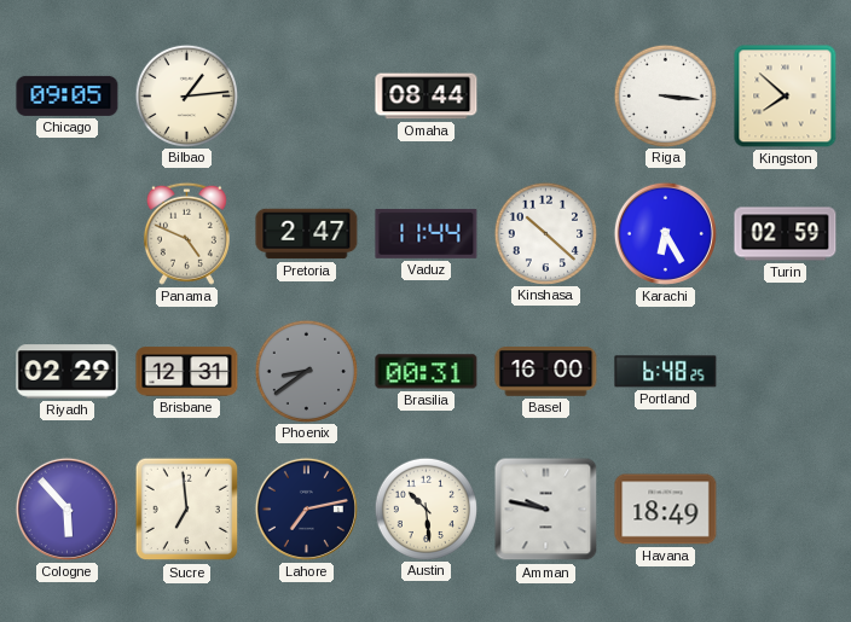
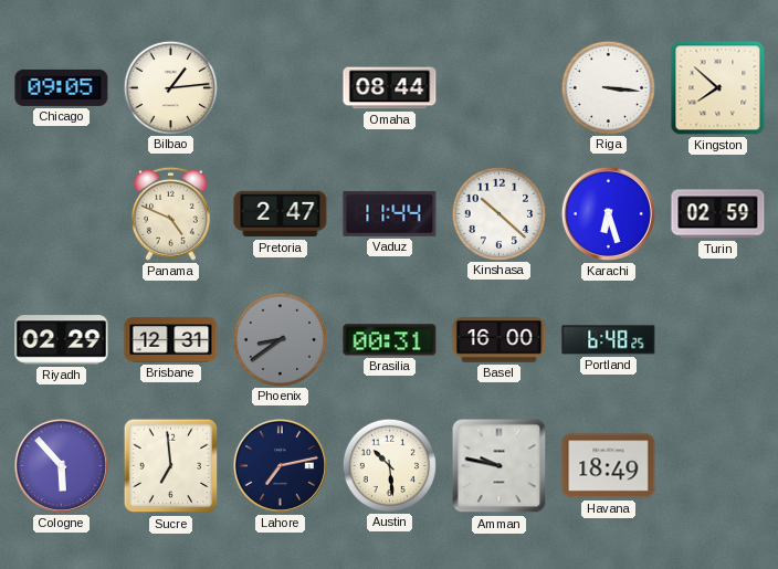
Karachi: 6:25 -> 6:27
